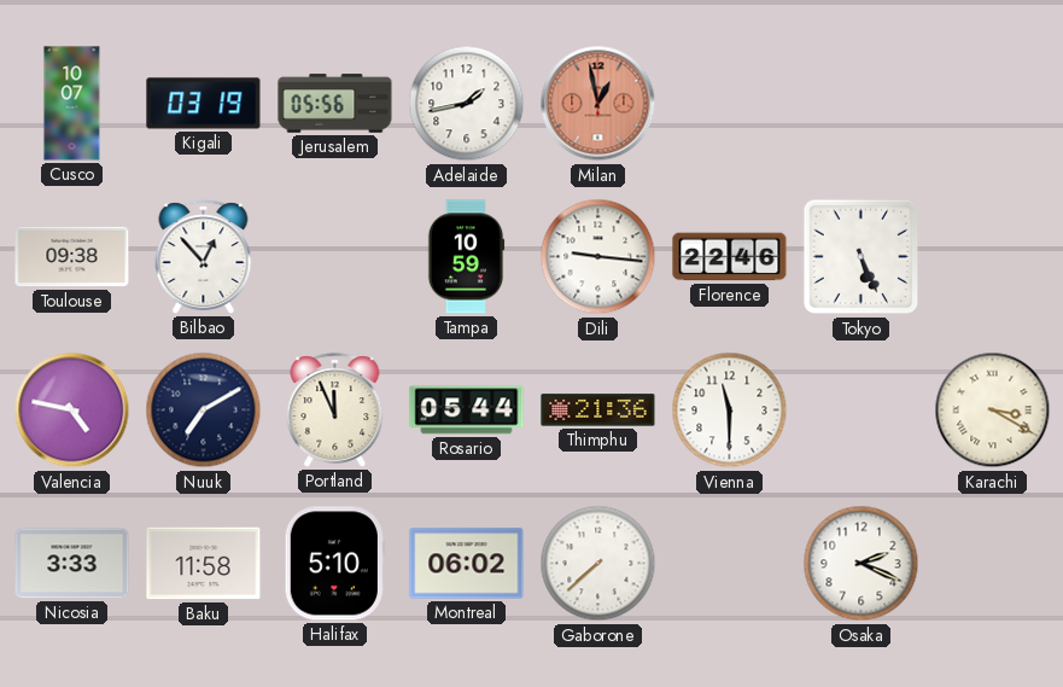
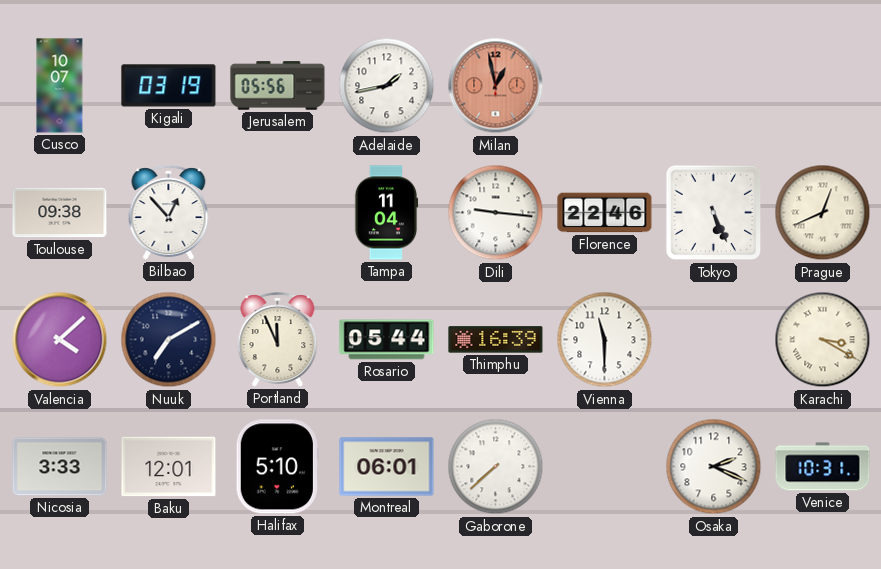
Tampa: 10:59 -> 11:04
Prague: none -> 12:41
Valencia: 4:47 -> 4:08
Thimphu: 21:36 -> 16:39
Baku: 11:58 -> 12:01
Montreal: 06:02 -> 06:01
Venice: none -> 10:31
